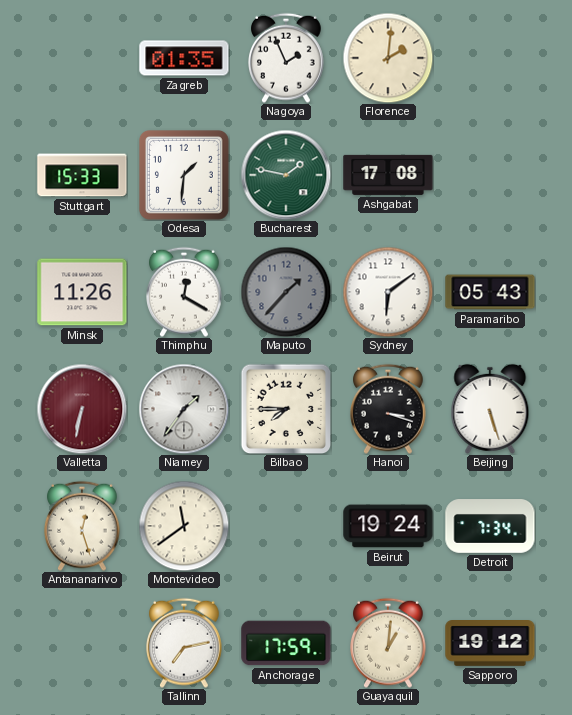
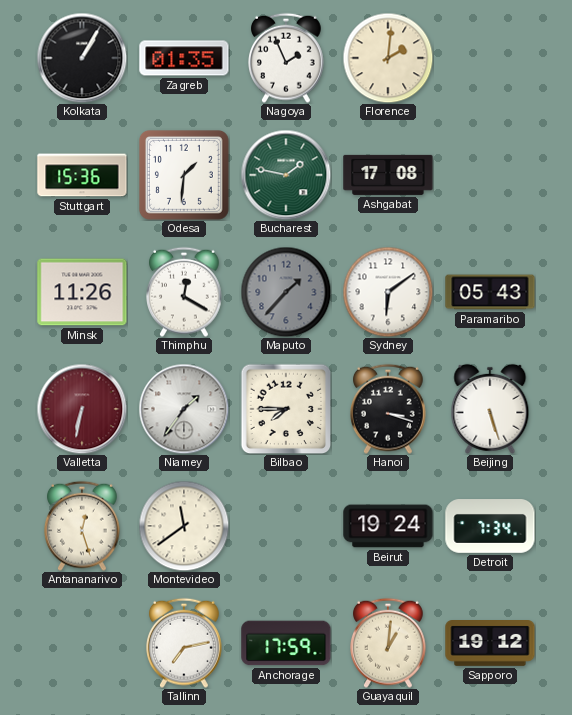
Kolkata: none -> 1:05
Stuttgart: 15:33 -> 15:36
